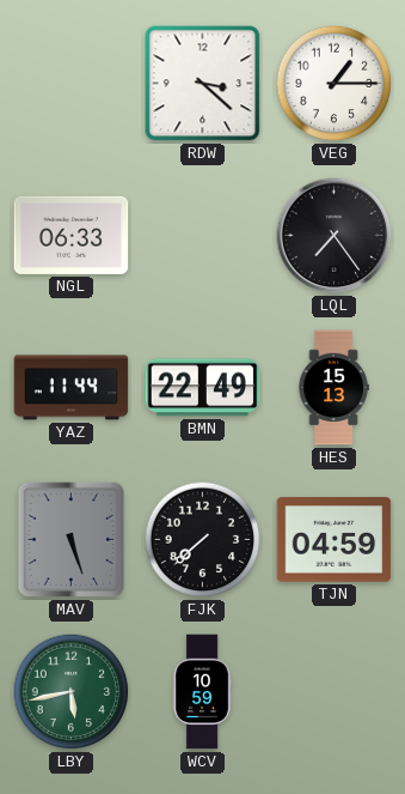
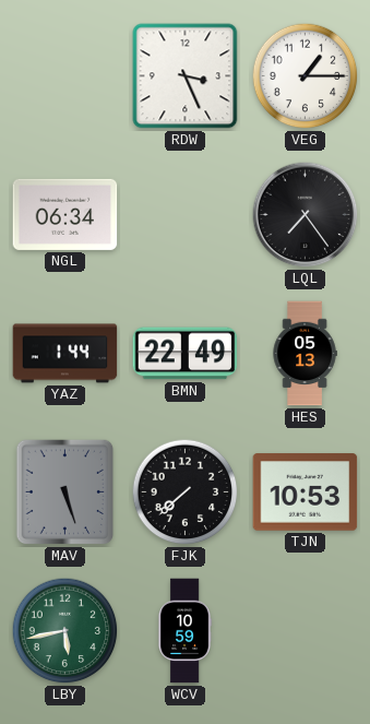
RDW: 3:22 -> 3:26
NGL: 06:33 -> 06:34
YAZ: 11:44 -> 1:44
HES: 15:13 -> 05:13
TJN: 04:59 -> 10:53
